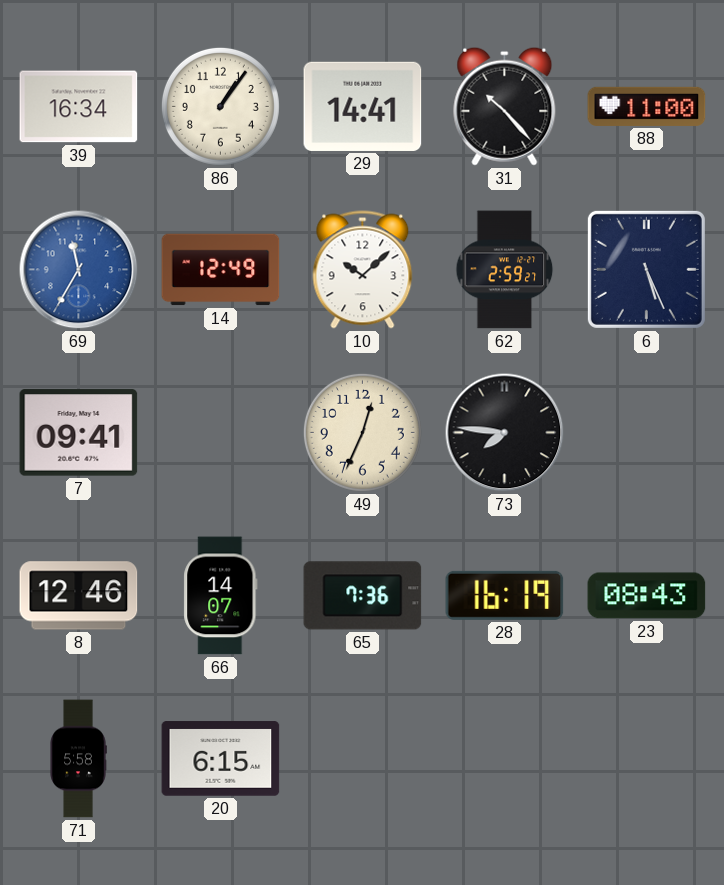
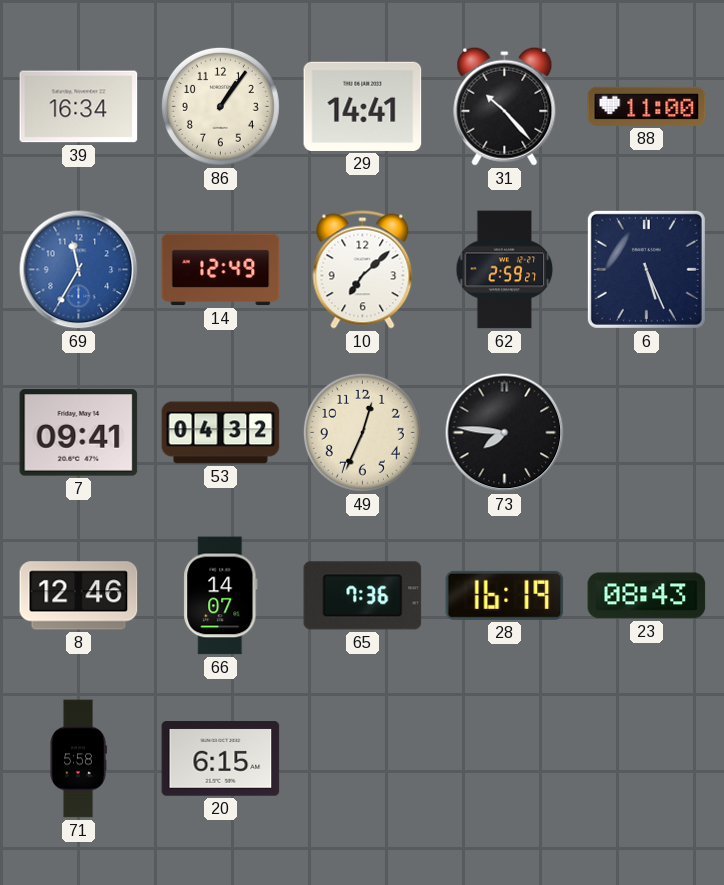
10: 10:08 -> 7:08
53: none -> 04:32
